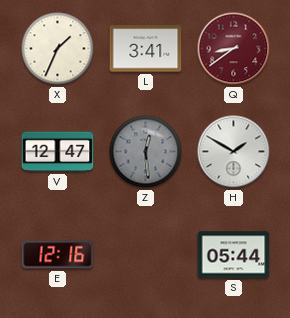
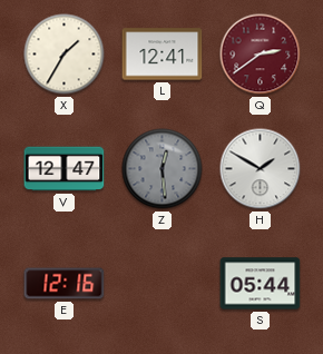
X: 1:34 -> 1:35
L: 3:41 -> 12:41
Q: 8:39 -> 2:39
